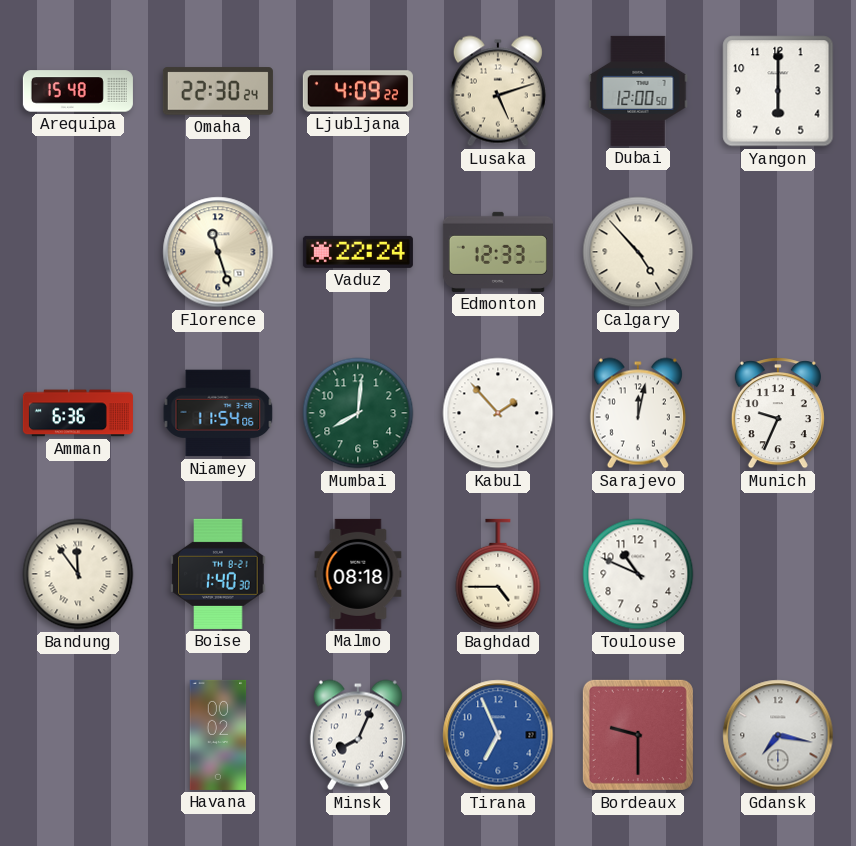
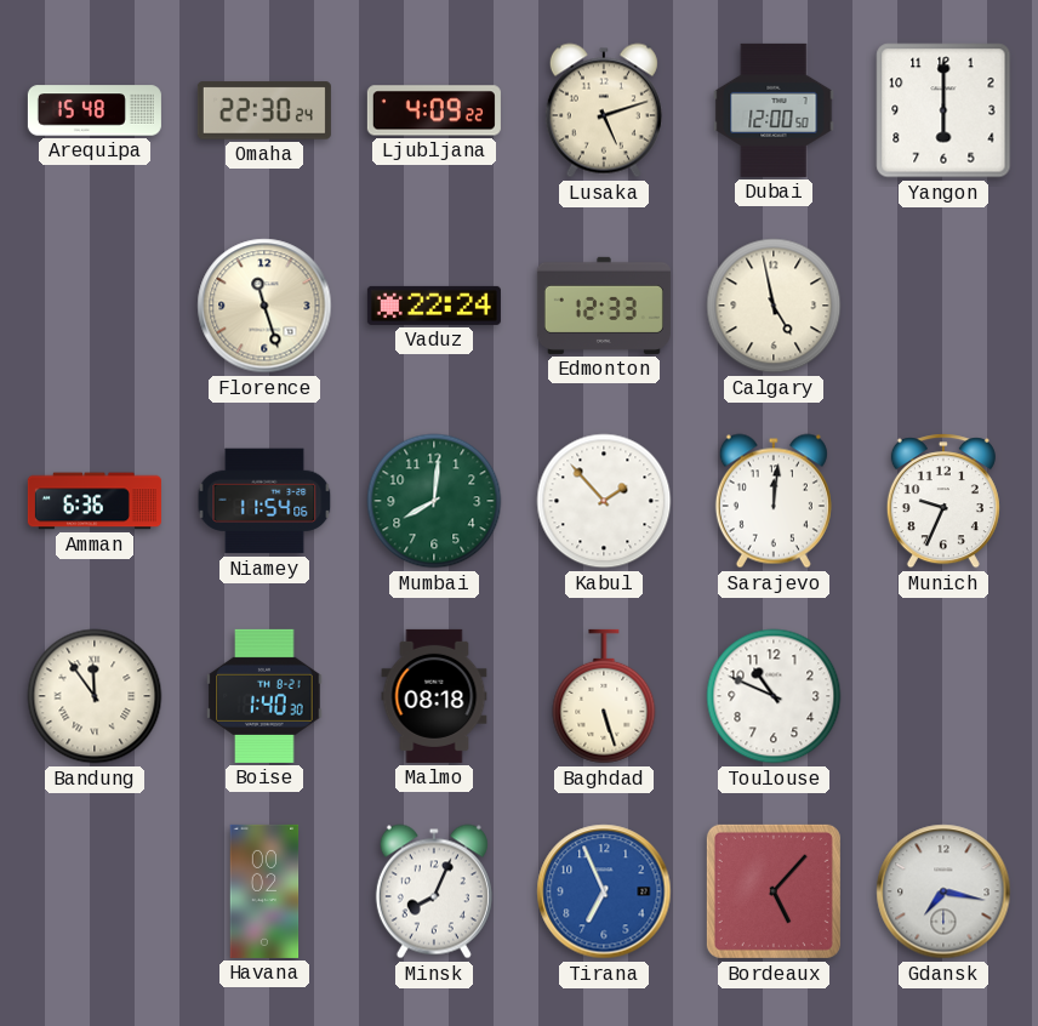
Calgary: 4:53 -> 4:58
Sarajevo: 12:02 -> 12:01
Baghdad: 4:45 -> 5:27
Bordeaux: 9:30 -> 5:07
